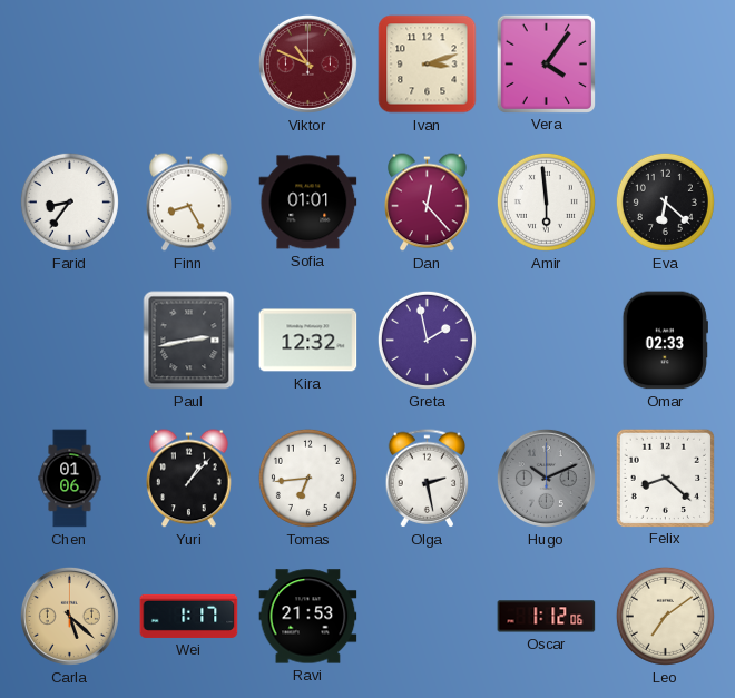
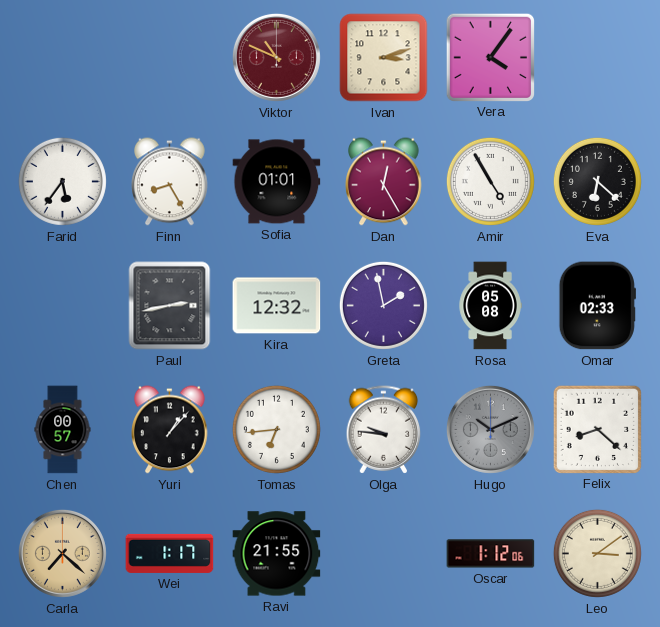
Farid: 8:36 -> 5:36
Dan: 12:23 -> 12:25
Amir: 5:59 -> 4:55
Rosa: none -> 05:08
Chen: 01:06 -> 00:57
Olga: 2:28 -> 9:46
Carla: 5:22 -> 7:22
Ravi: 21:53 -> 21:55
Leo: 7:09 -> 3:09
